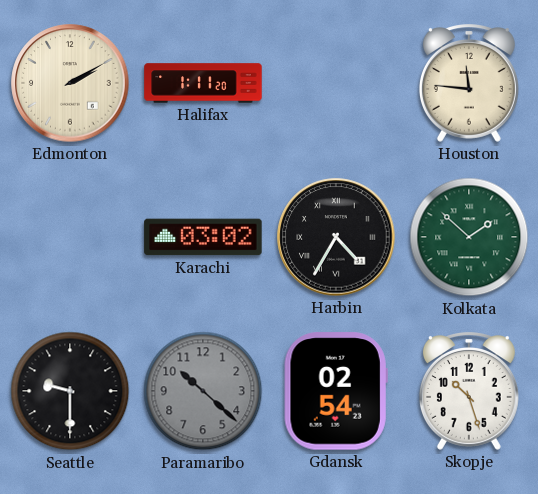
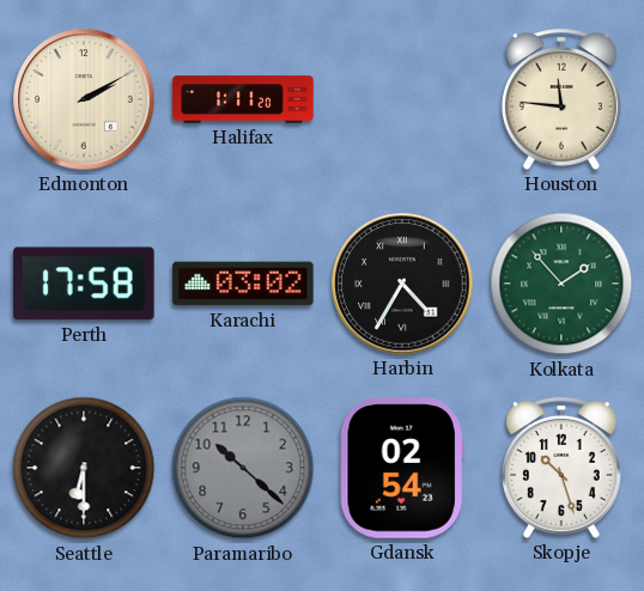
Perth: none -> 17:58
Kolkata: 1:52 -> 1:53
Seattle: 9:30 -> 6:30
